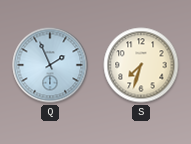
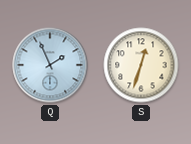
S: 7:33 -> 12:33
